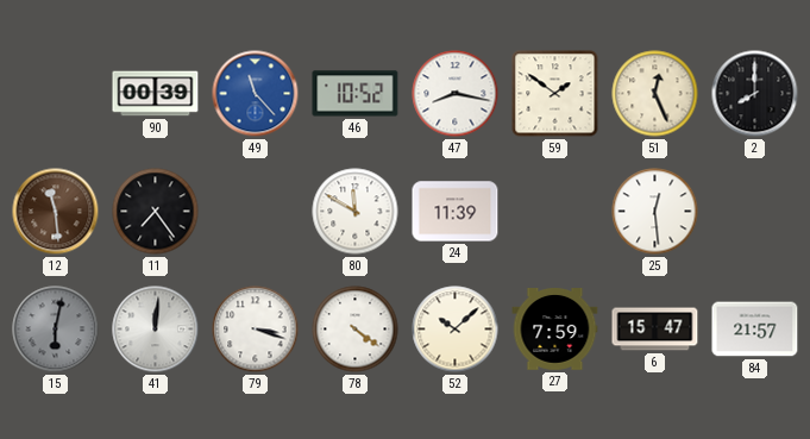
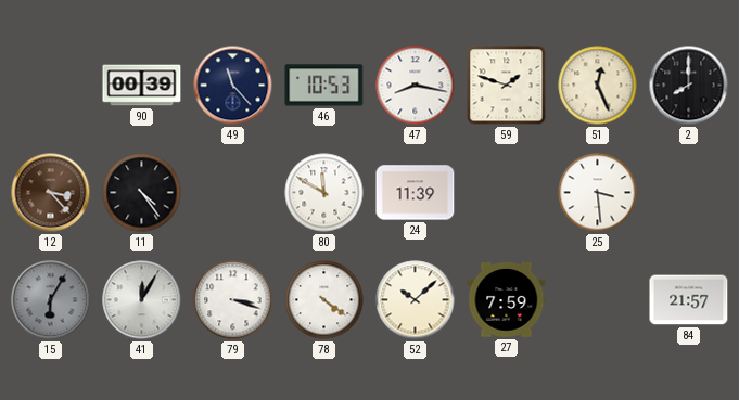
49 dial: blue -> navy
46: 10:52 -> 10:53
59: 1:51 -> 1:48
12: 11:29 -> 3:23
11: 7:24 -> 4:24
25: 12:29 -> 3:29
15: 6:02 -> 6:05
41: 12:01 -> 12:05
6: 15:47 -> none
